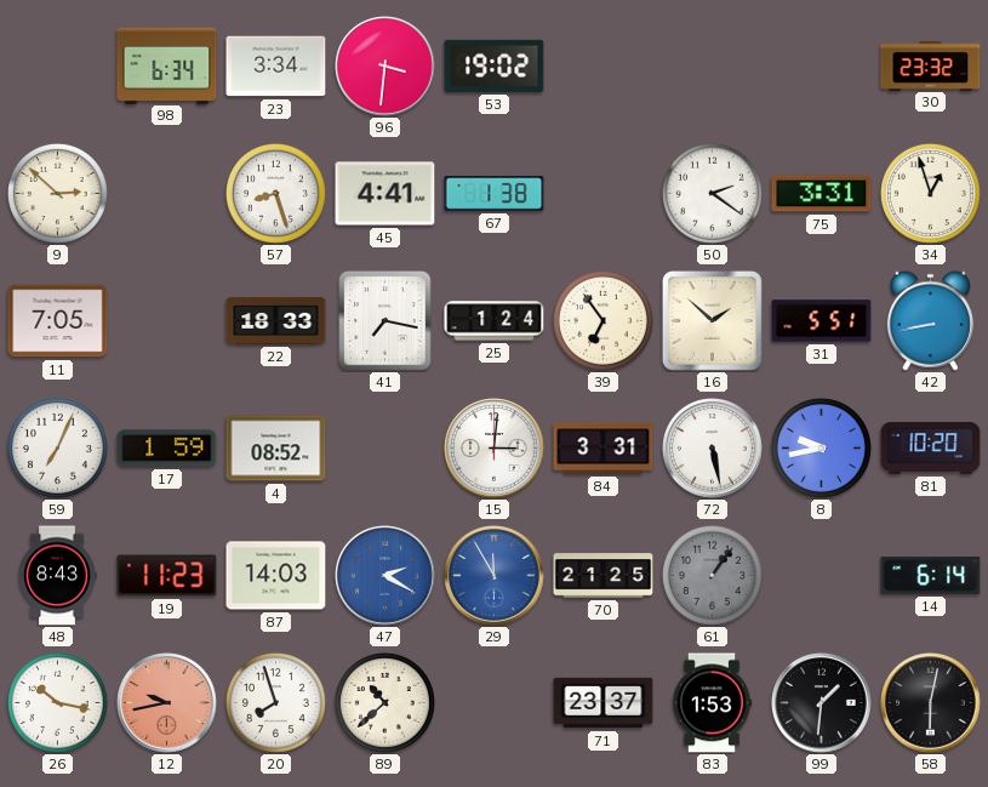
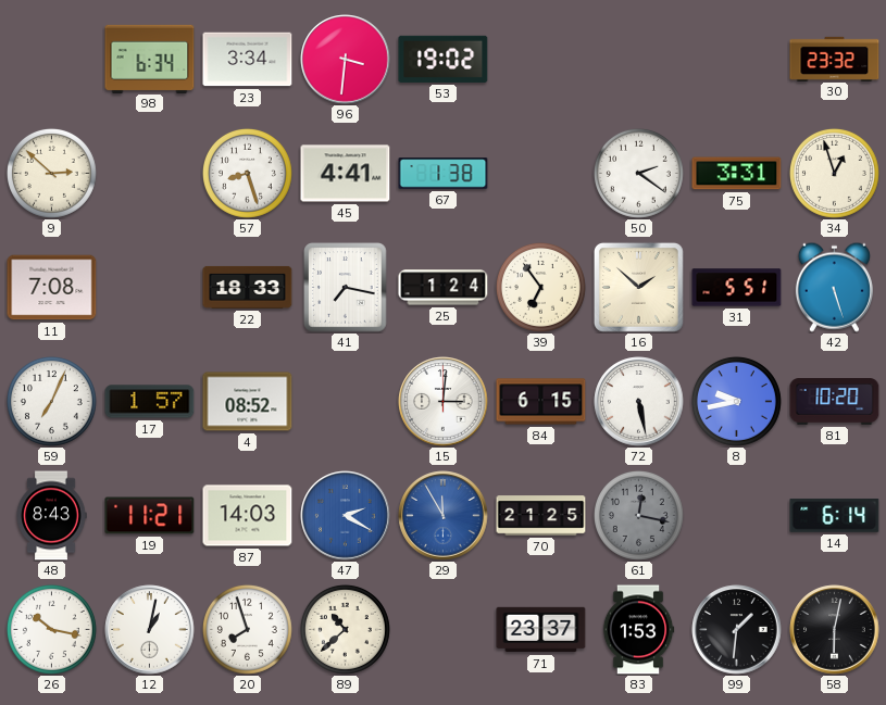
11: 7:05 -> 7:08
42: 8:43 -> 5:27
17: 1:59 -> 1:57
84: 3:31 -> 6:15
19: 11:23 -> 11:21
61: 1:06 -> 12:17
12: 9:43 -> 1:02
12 dial: salmon -> white
